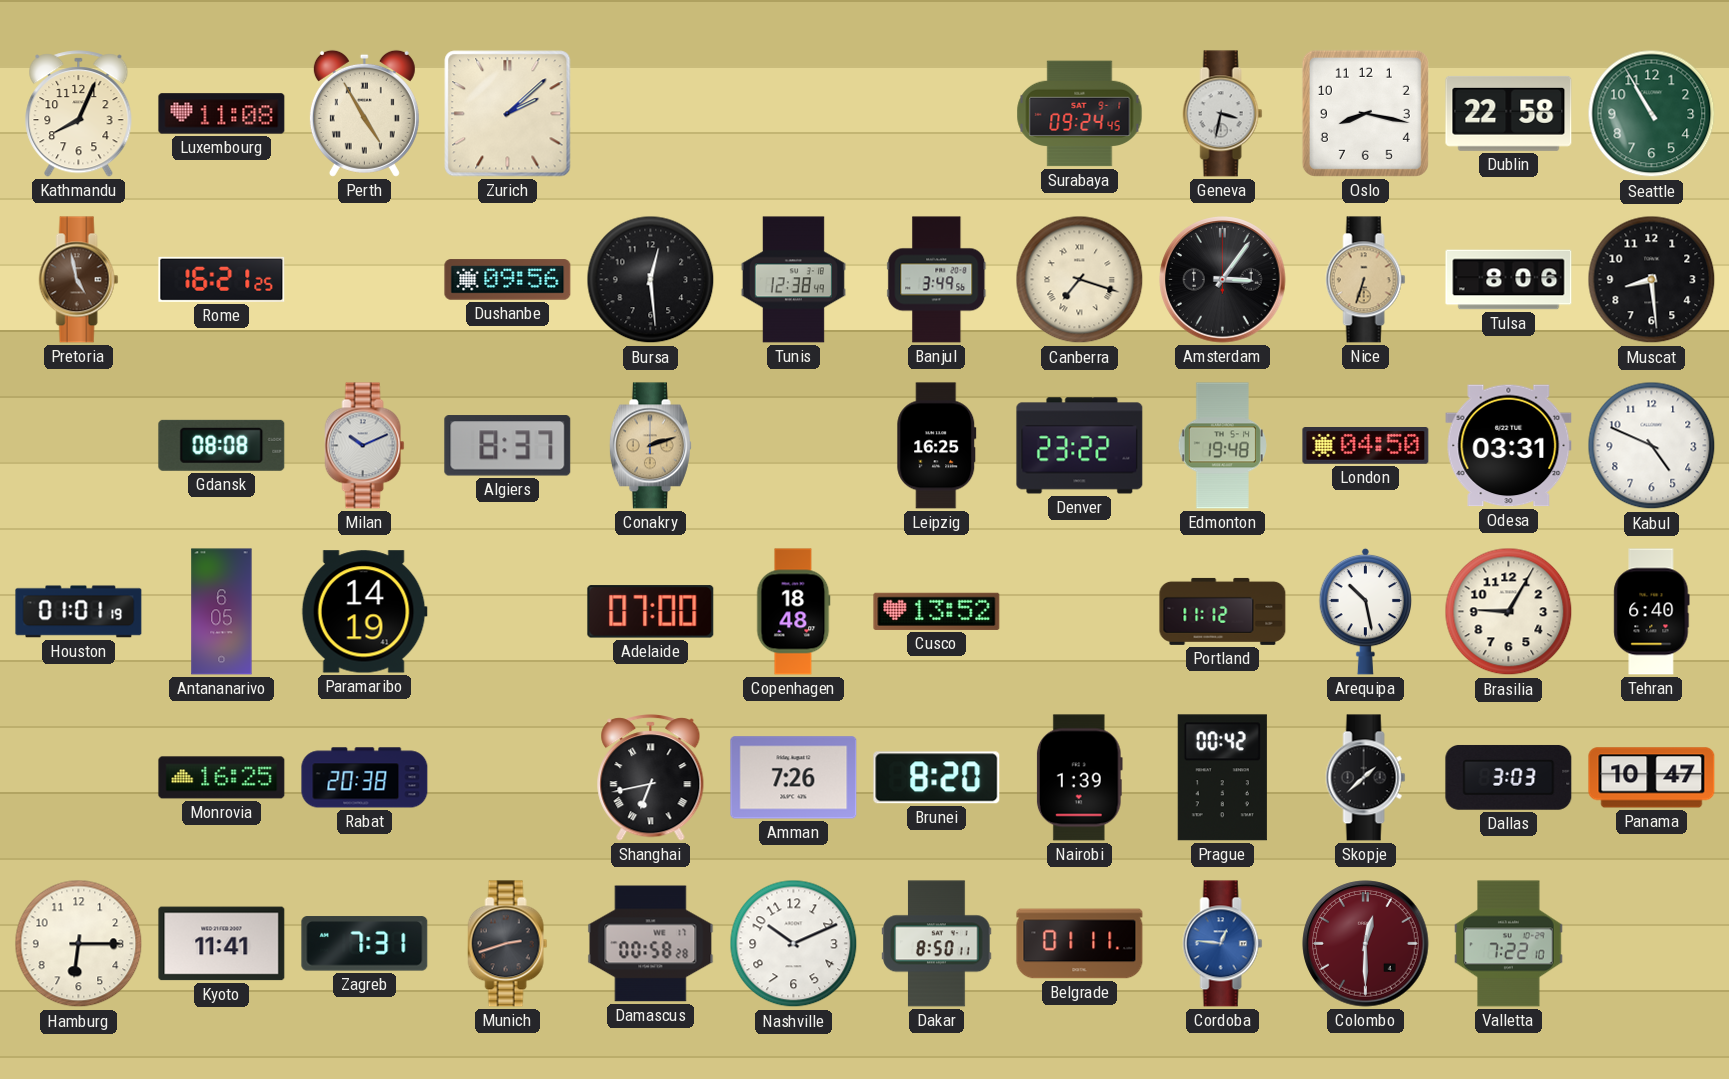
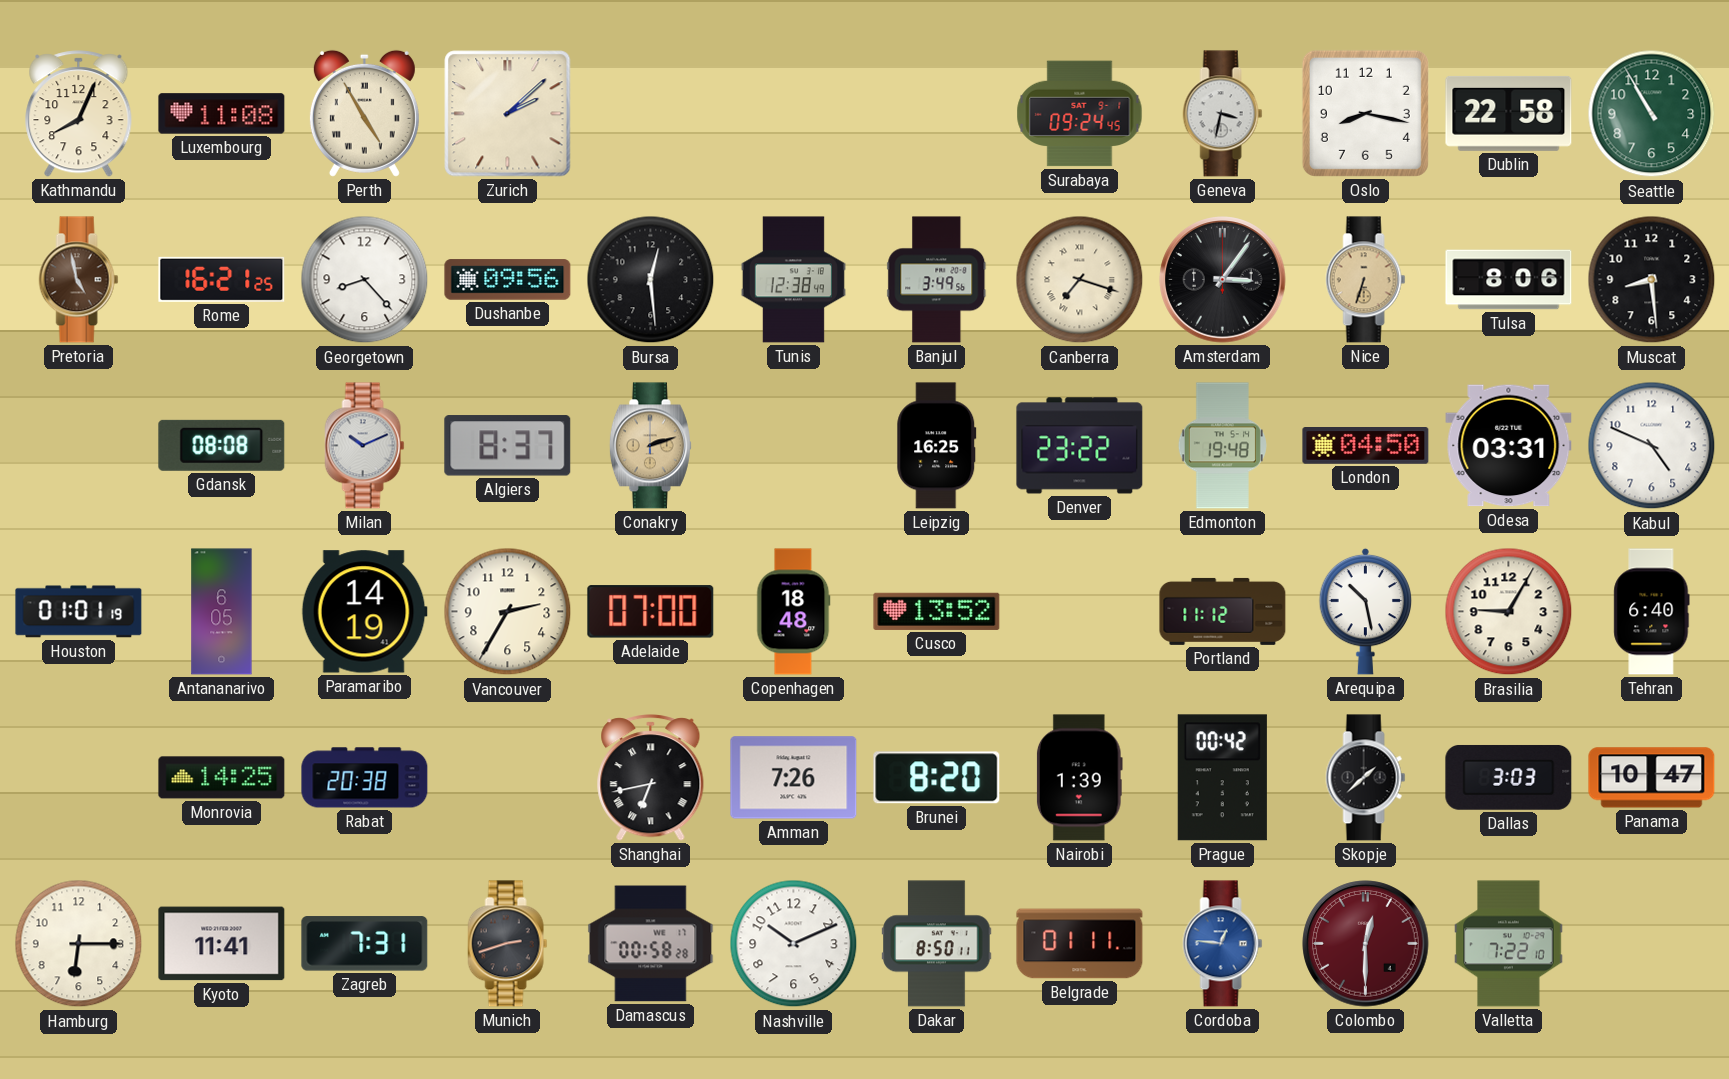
Georgetown: none -> 8:23
Vancouver: none -> 2:35
Monrovia: 16:25 -> 14:25
